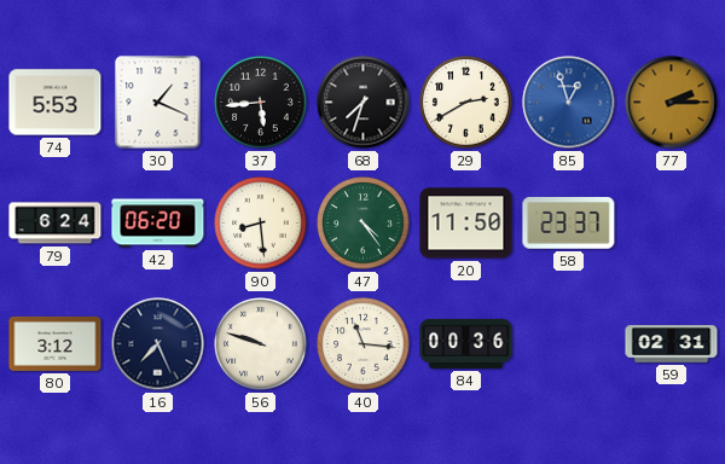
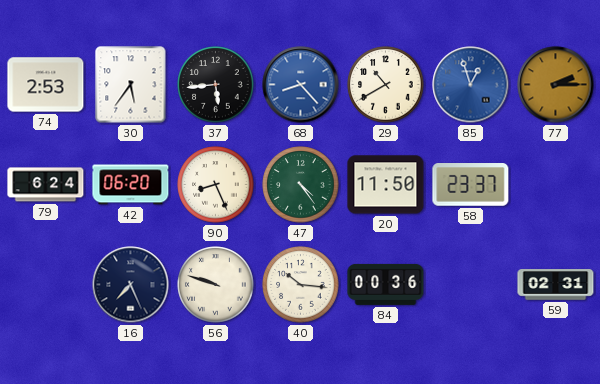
74: 5:53 -> 2:53
30: 1:19 -> 5:36
68: 7:33 -> 8:23
68 dial: black -> blue
29: 2:40 -> 10:40
90: 8:29 -> 8:26
80: 3:12 -> none
40: 11:16 -> 10:16
